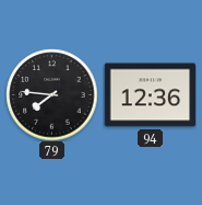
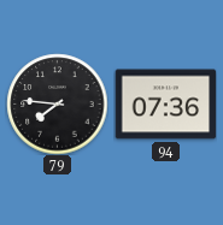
94: 12:36 -> 07:36
